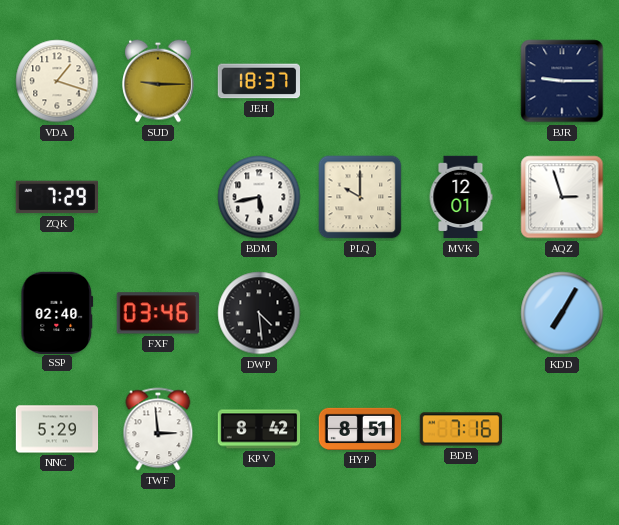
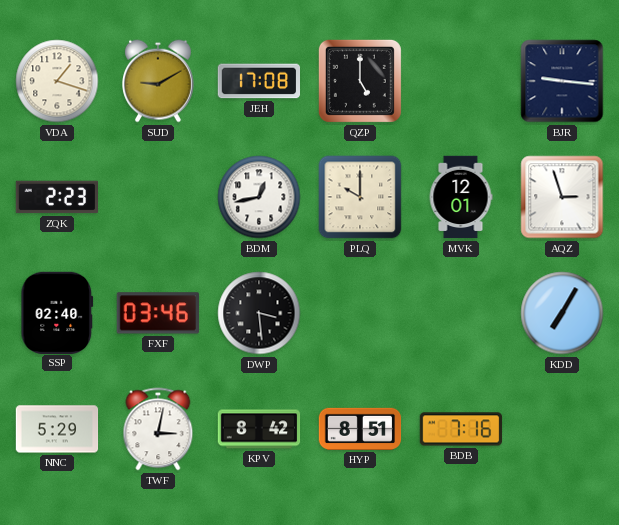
SUD: 9:15 -> 9:10
JEH: 18:37 -> 17:08
QZP: none -> 5:00
BJR: 9:15 -> 9:16
ZQK: 7:29 -> 2:23
BDM: 5:43 -> 12:43
DWP: 4:29 -> 3:29
TWF: 2:59 -> 3:02
